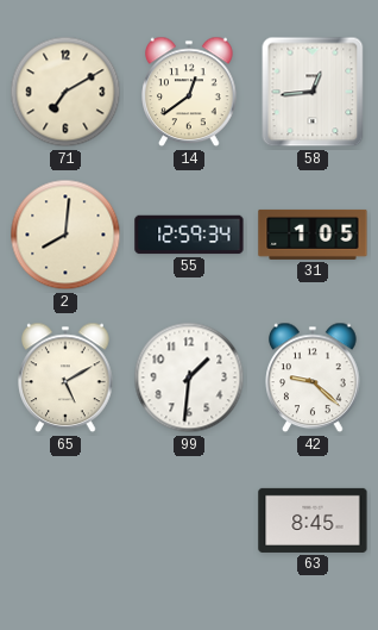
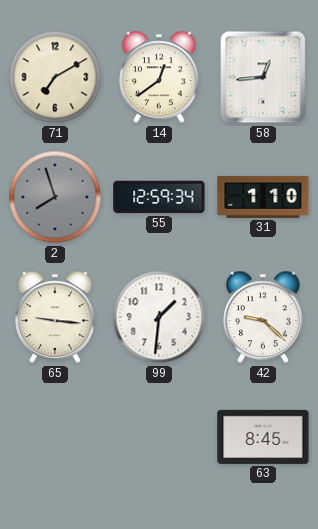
2: 8:01 -> 7:57
2 dial: cream -> grey
31: 1:05 -> 1:10
65: 5:10 -> 9:16
